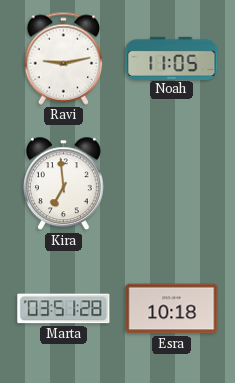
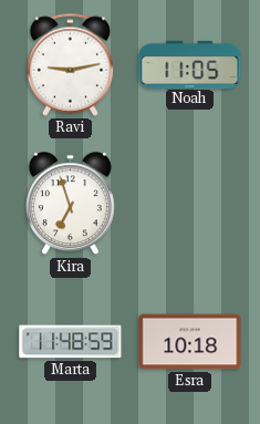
Kira: 6:59 -> 6:57
Marta: 03:51 -> 11:48
